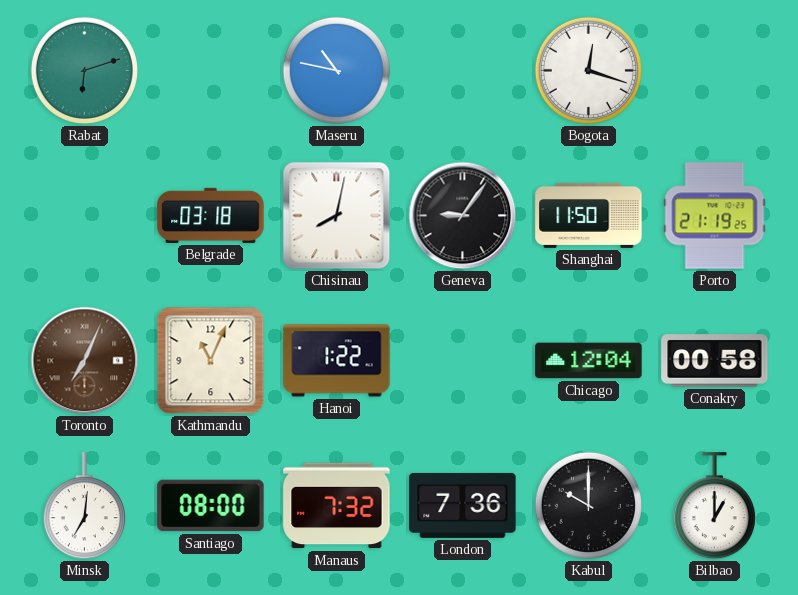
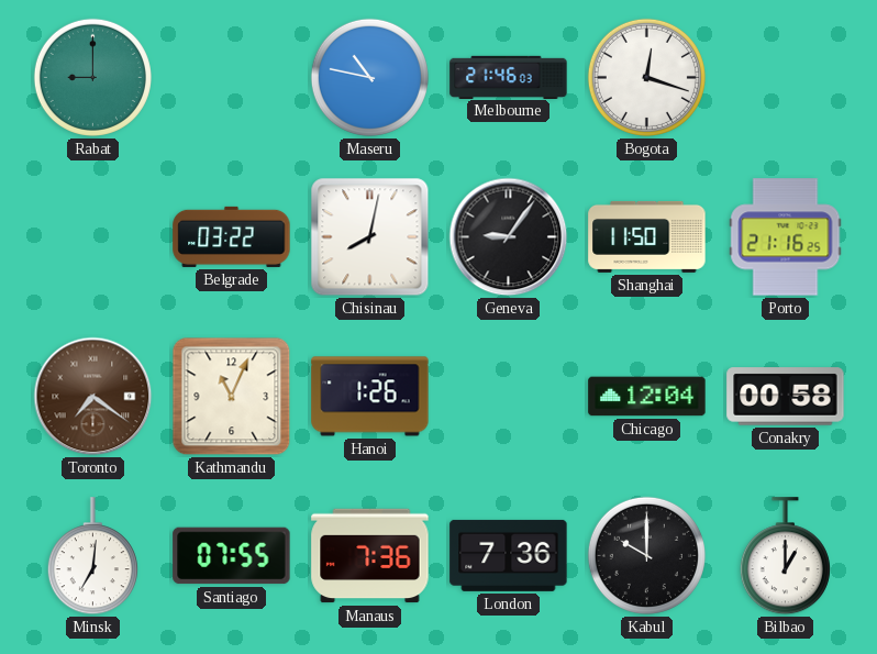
Rabat: 6:12 -> 9:00
Melbourne: none -> 21:46
Belgrade: 03:18 -> 03:22
Porto: 21:19 -> 21:16
Toronto: 7:04 -> 7:21
Hanoi: 1:22 -> 1:26
Santiago: 08:00 -> 07:55
Manaus: 7:32 -> 7:36
